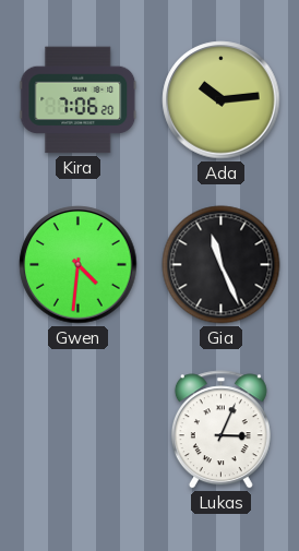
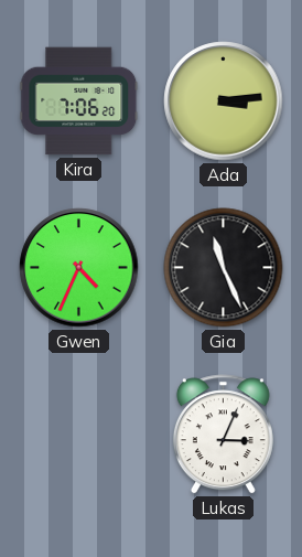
Ada: 10:14 -> 3:14
Gwen: 4:31 -> 4:34
